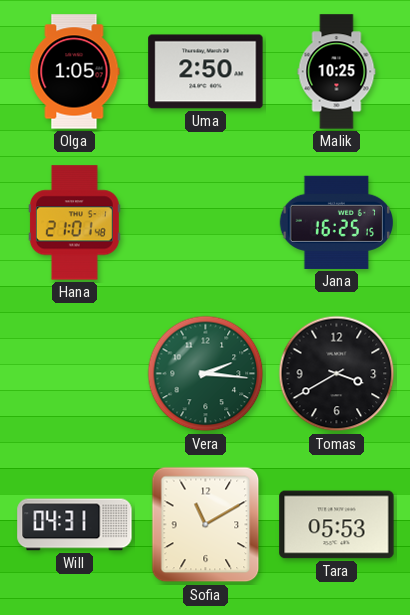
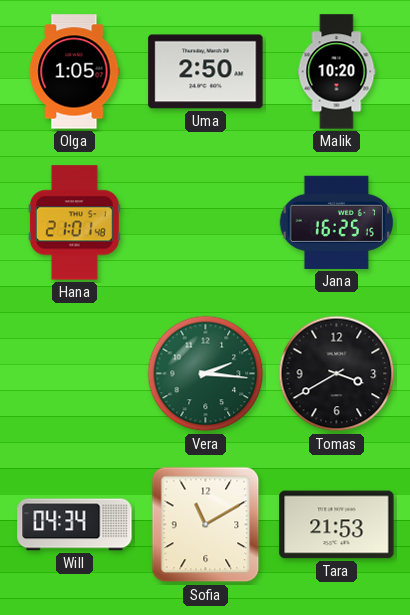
Malik: 10:25 -> 10:20
Will: 04:31 -> 04:34
Tara: 05:53 -> 21:53
